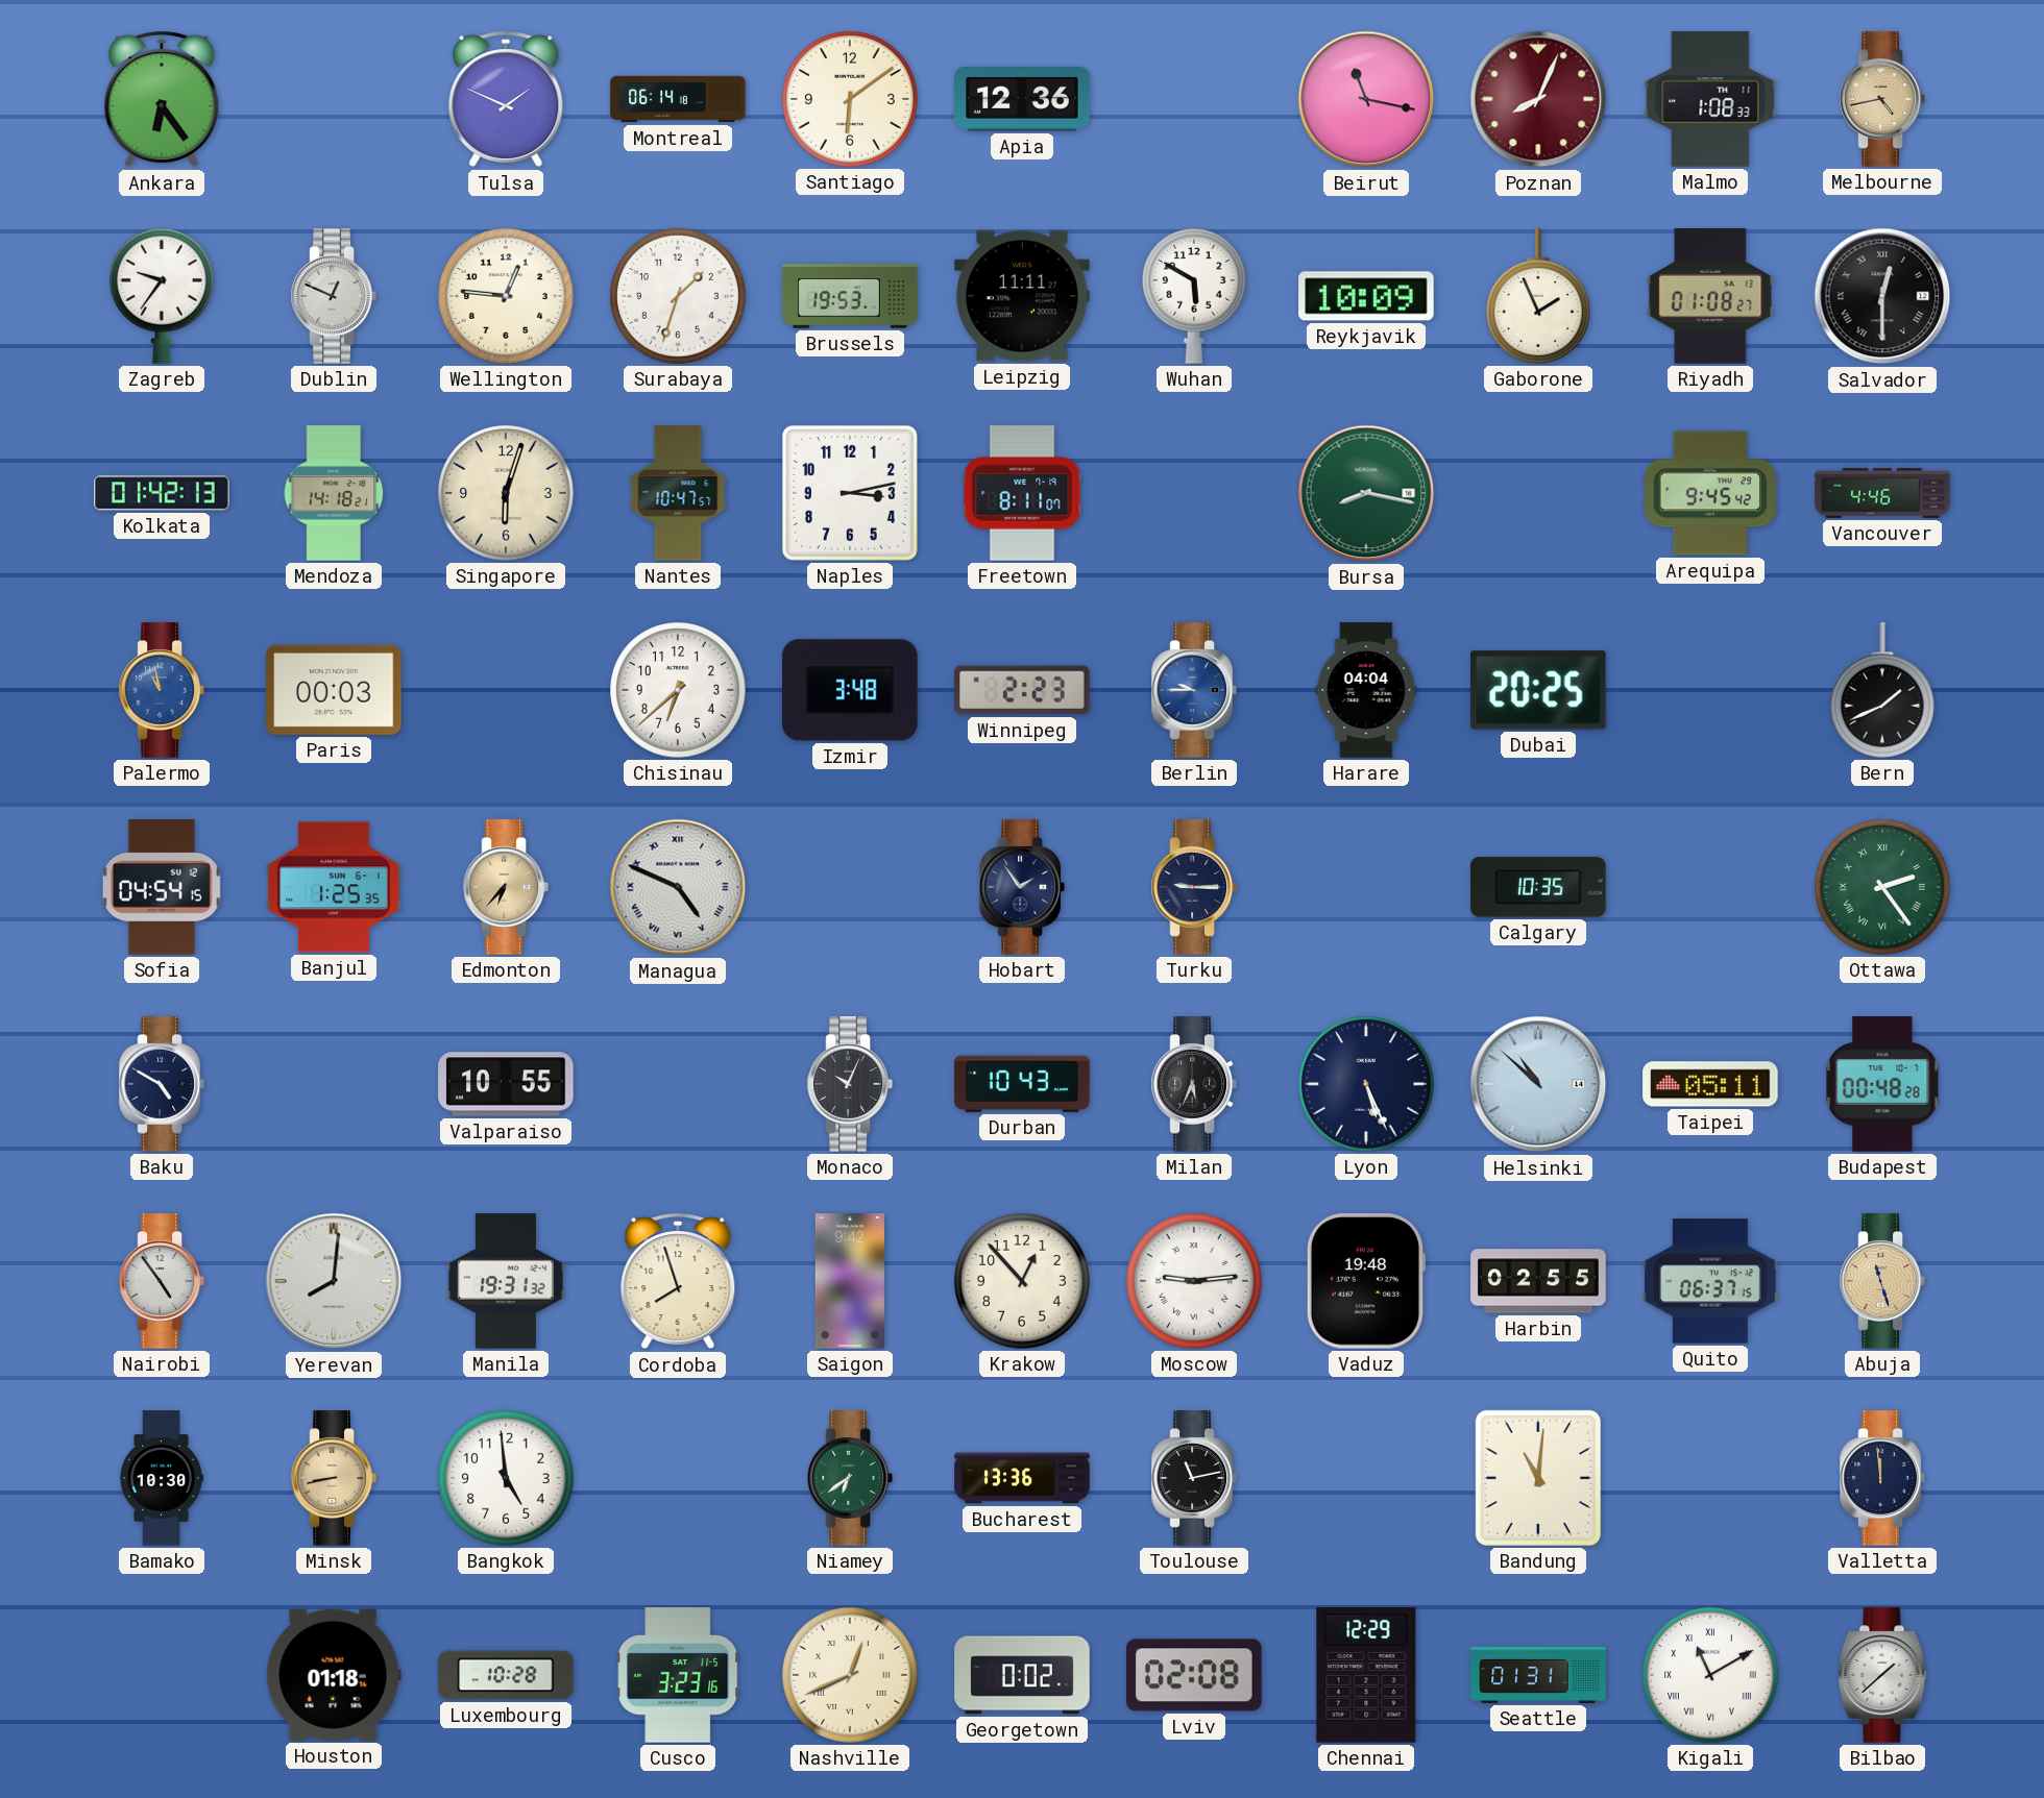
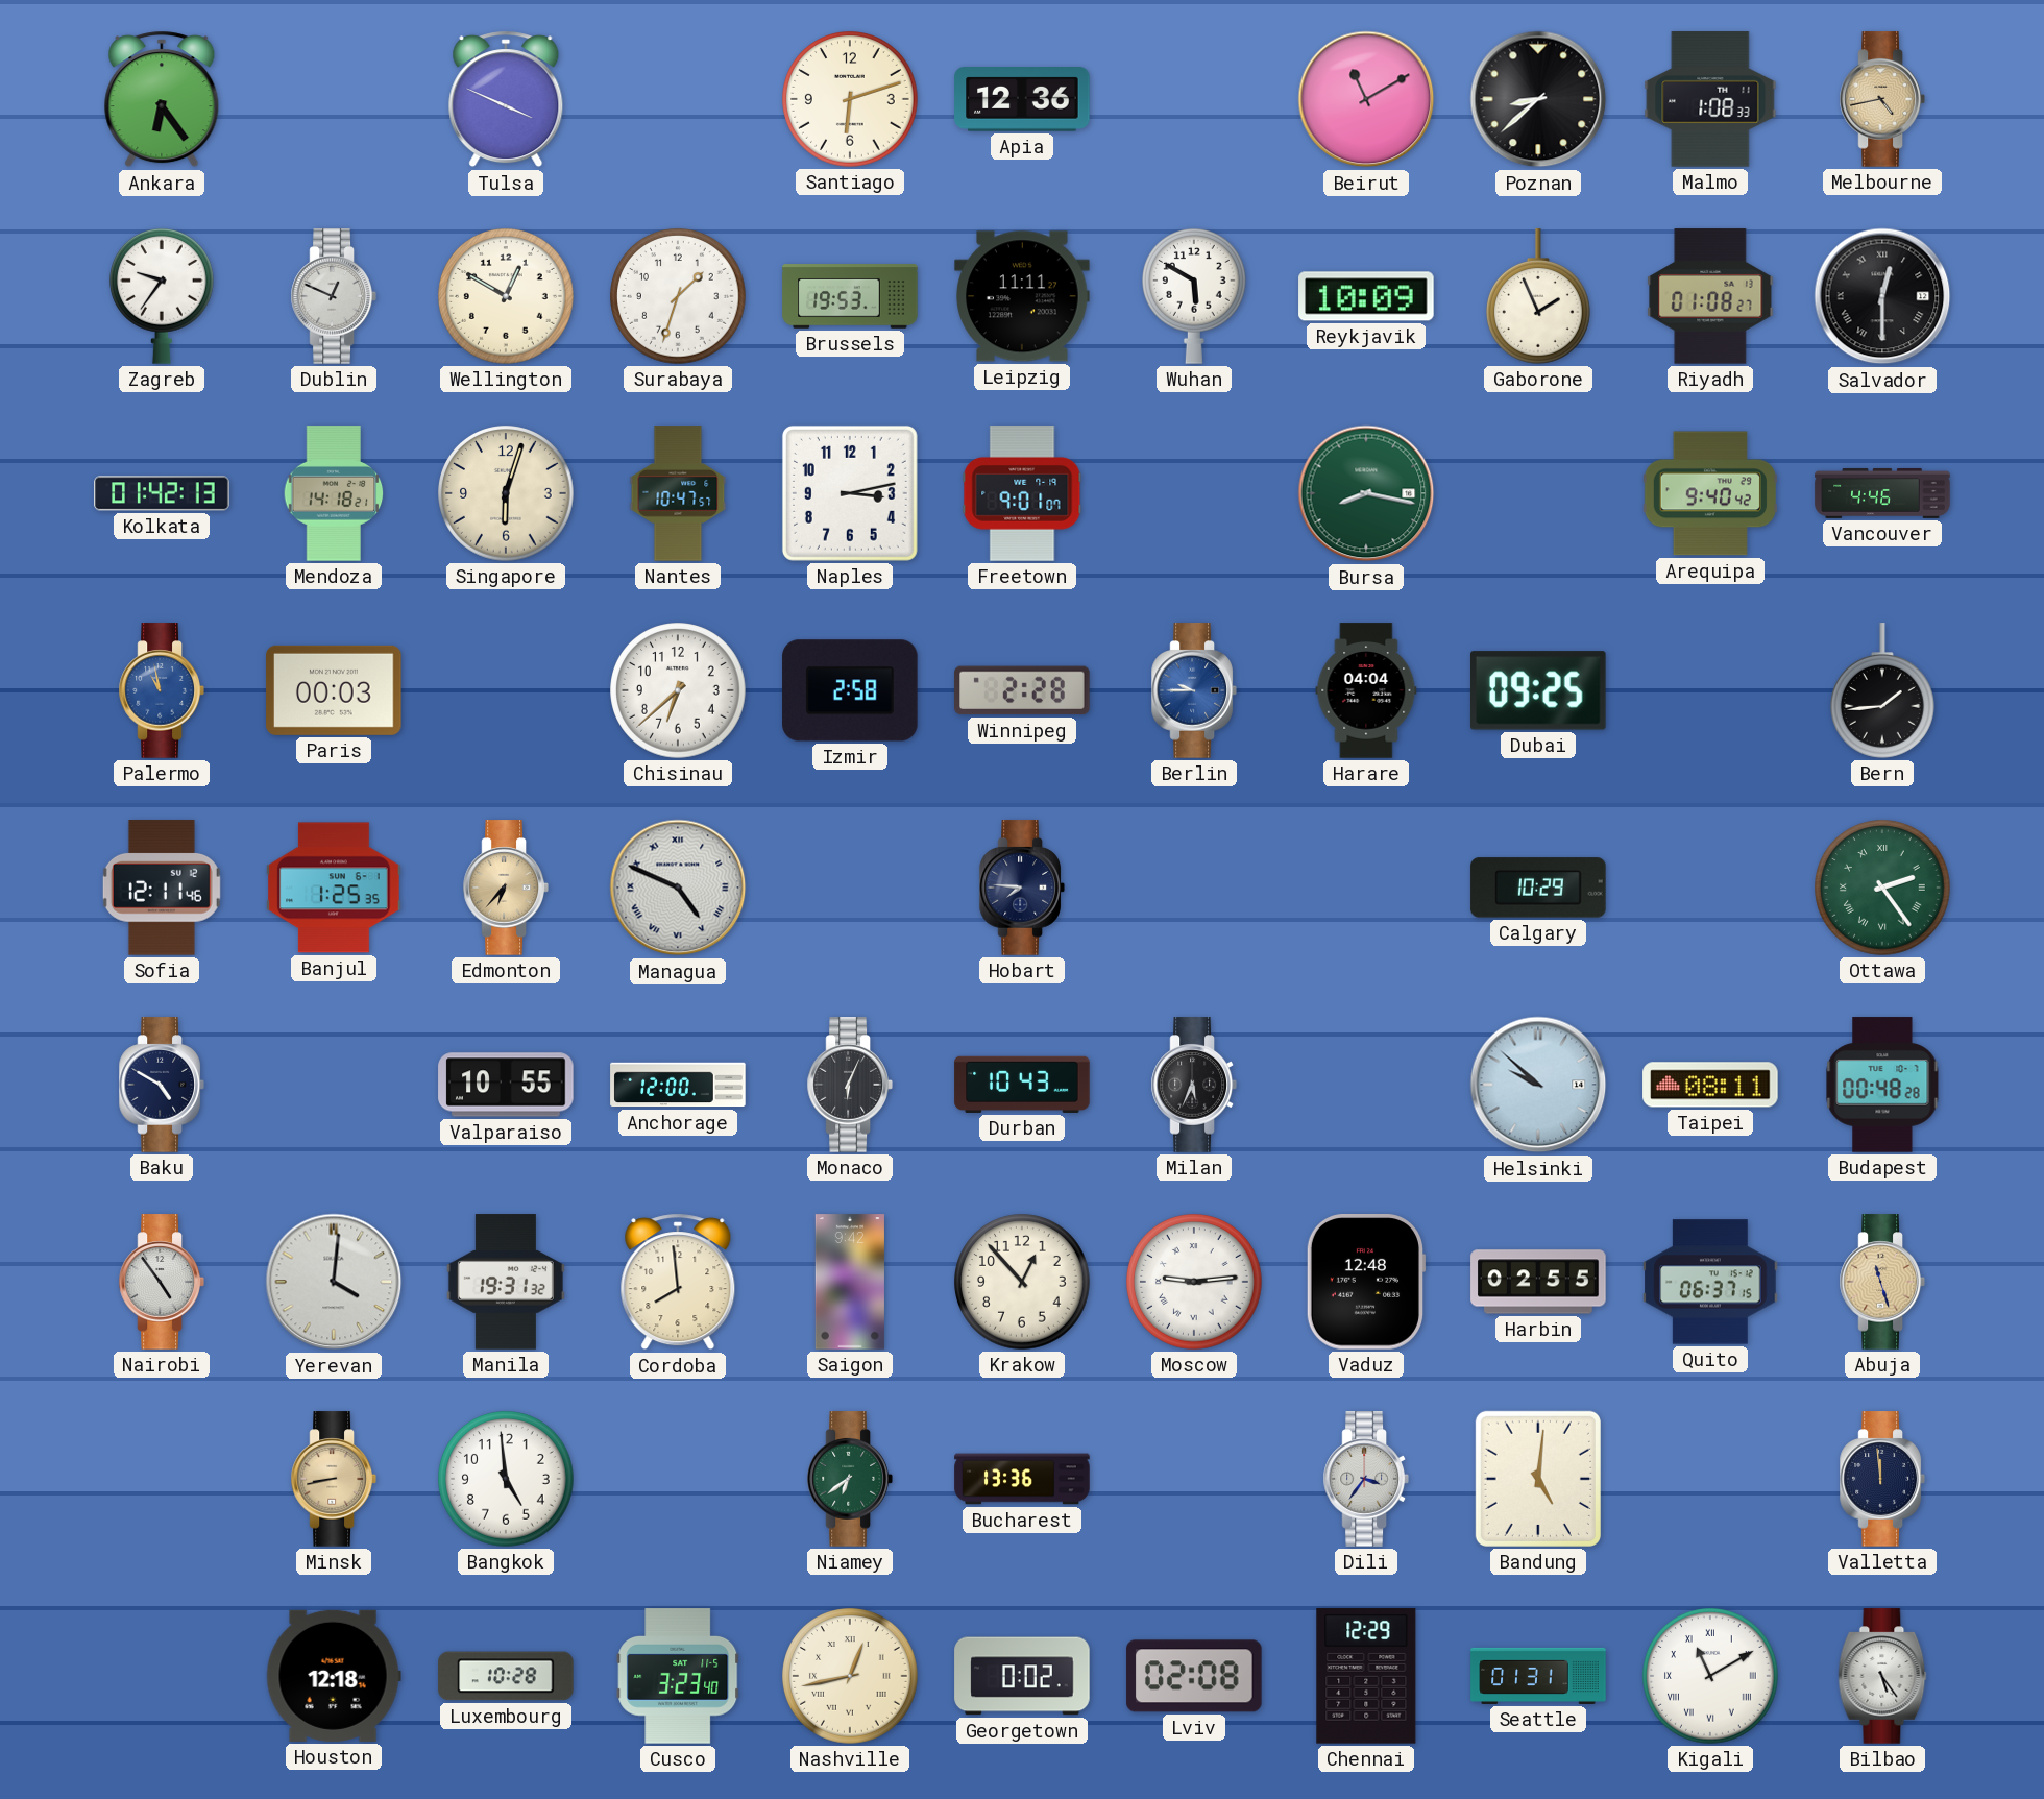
Tulsa: 1:49 -> 3:49
Montreal: 06:14 -> none
Santiago: 6:09 -> 6:12
Beirut: 11:17 -> 11:10
Poznan: 8:04 -> 8:38
Poznan dial: burgundy -> black
Wellington: 12:46 -> 12:50
Freetown: 8:11 -> 9:01
Arequipa: 9:45 -> 9:40
Izmir: 3:48 -> 2:58
Winnipeg: 2:23 -> 2:28
Dubai: 20:25 -> 09:25
Bern: 1:41 -> 1:44
Sofia: 04:54 -> 12:11
Hobart: 1:54 -> 7:46
Turku: 9:15 -> none
Calgary: 10:35 -> 10:29
Anchorage: none -> 12:00
Monaco: 10:04 -> 6:04
Lyon: 5:26 -> none
Helsinki: 10:52 -> 9:52
Taipei: 05:11 -> 08:11
Yerevan: 8:01 -> 4:01
Cordoba: 7:57 -> 7:59
Vaduz: 19:48 -> 12:48
Bamako: 10:30 -> none
Toulouse: 11:13 -> none
Dili: none -> 3:36
Bandung: 11:01 -> 5:01
Houston: 01:18 -> 12:18
Cusco: 3:23:16 -> 3:23:40
Nashville: 12:41 -> 12:43
Bilbao: 1:38 -> 5:24
